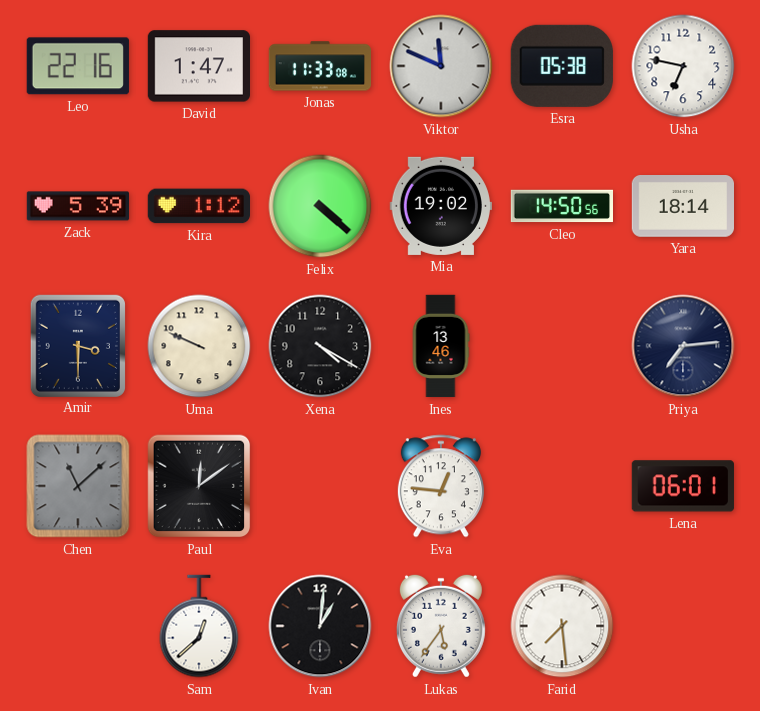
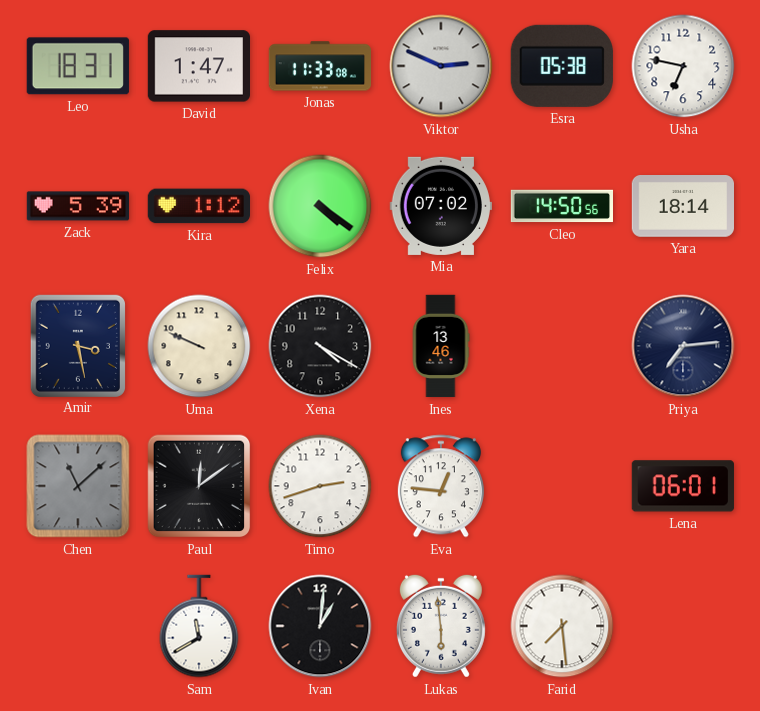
Leo: 22:16 -> 18:31
Viktor: 11:49 -> 2:49
Felix: 4:22 -> 4:21
Mia: 19:02 -> 07:02
Amir: 3:30 -> 3:28
Timo: none -> 2:42
Sam: 12:38 -> 11:40
Lukas: 5:36 -> 5:59
